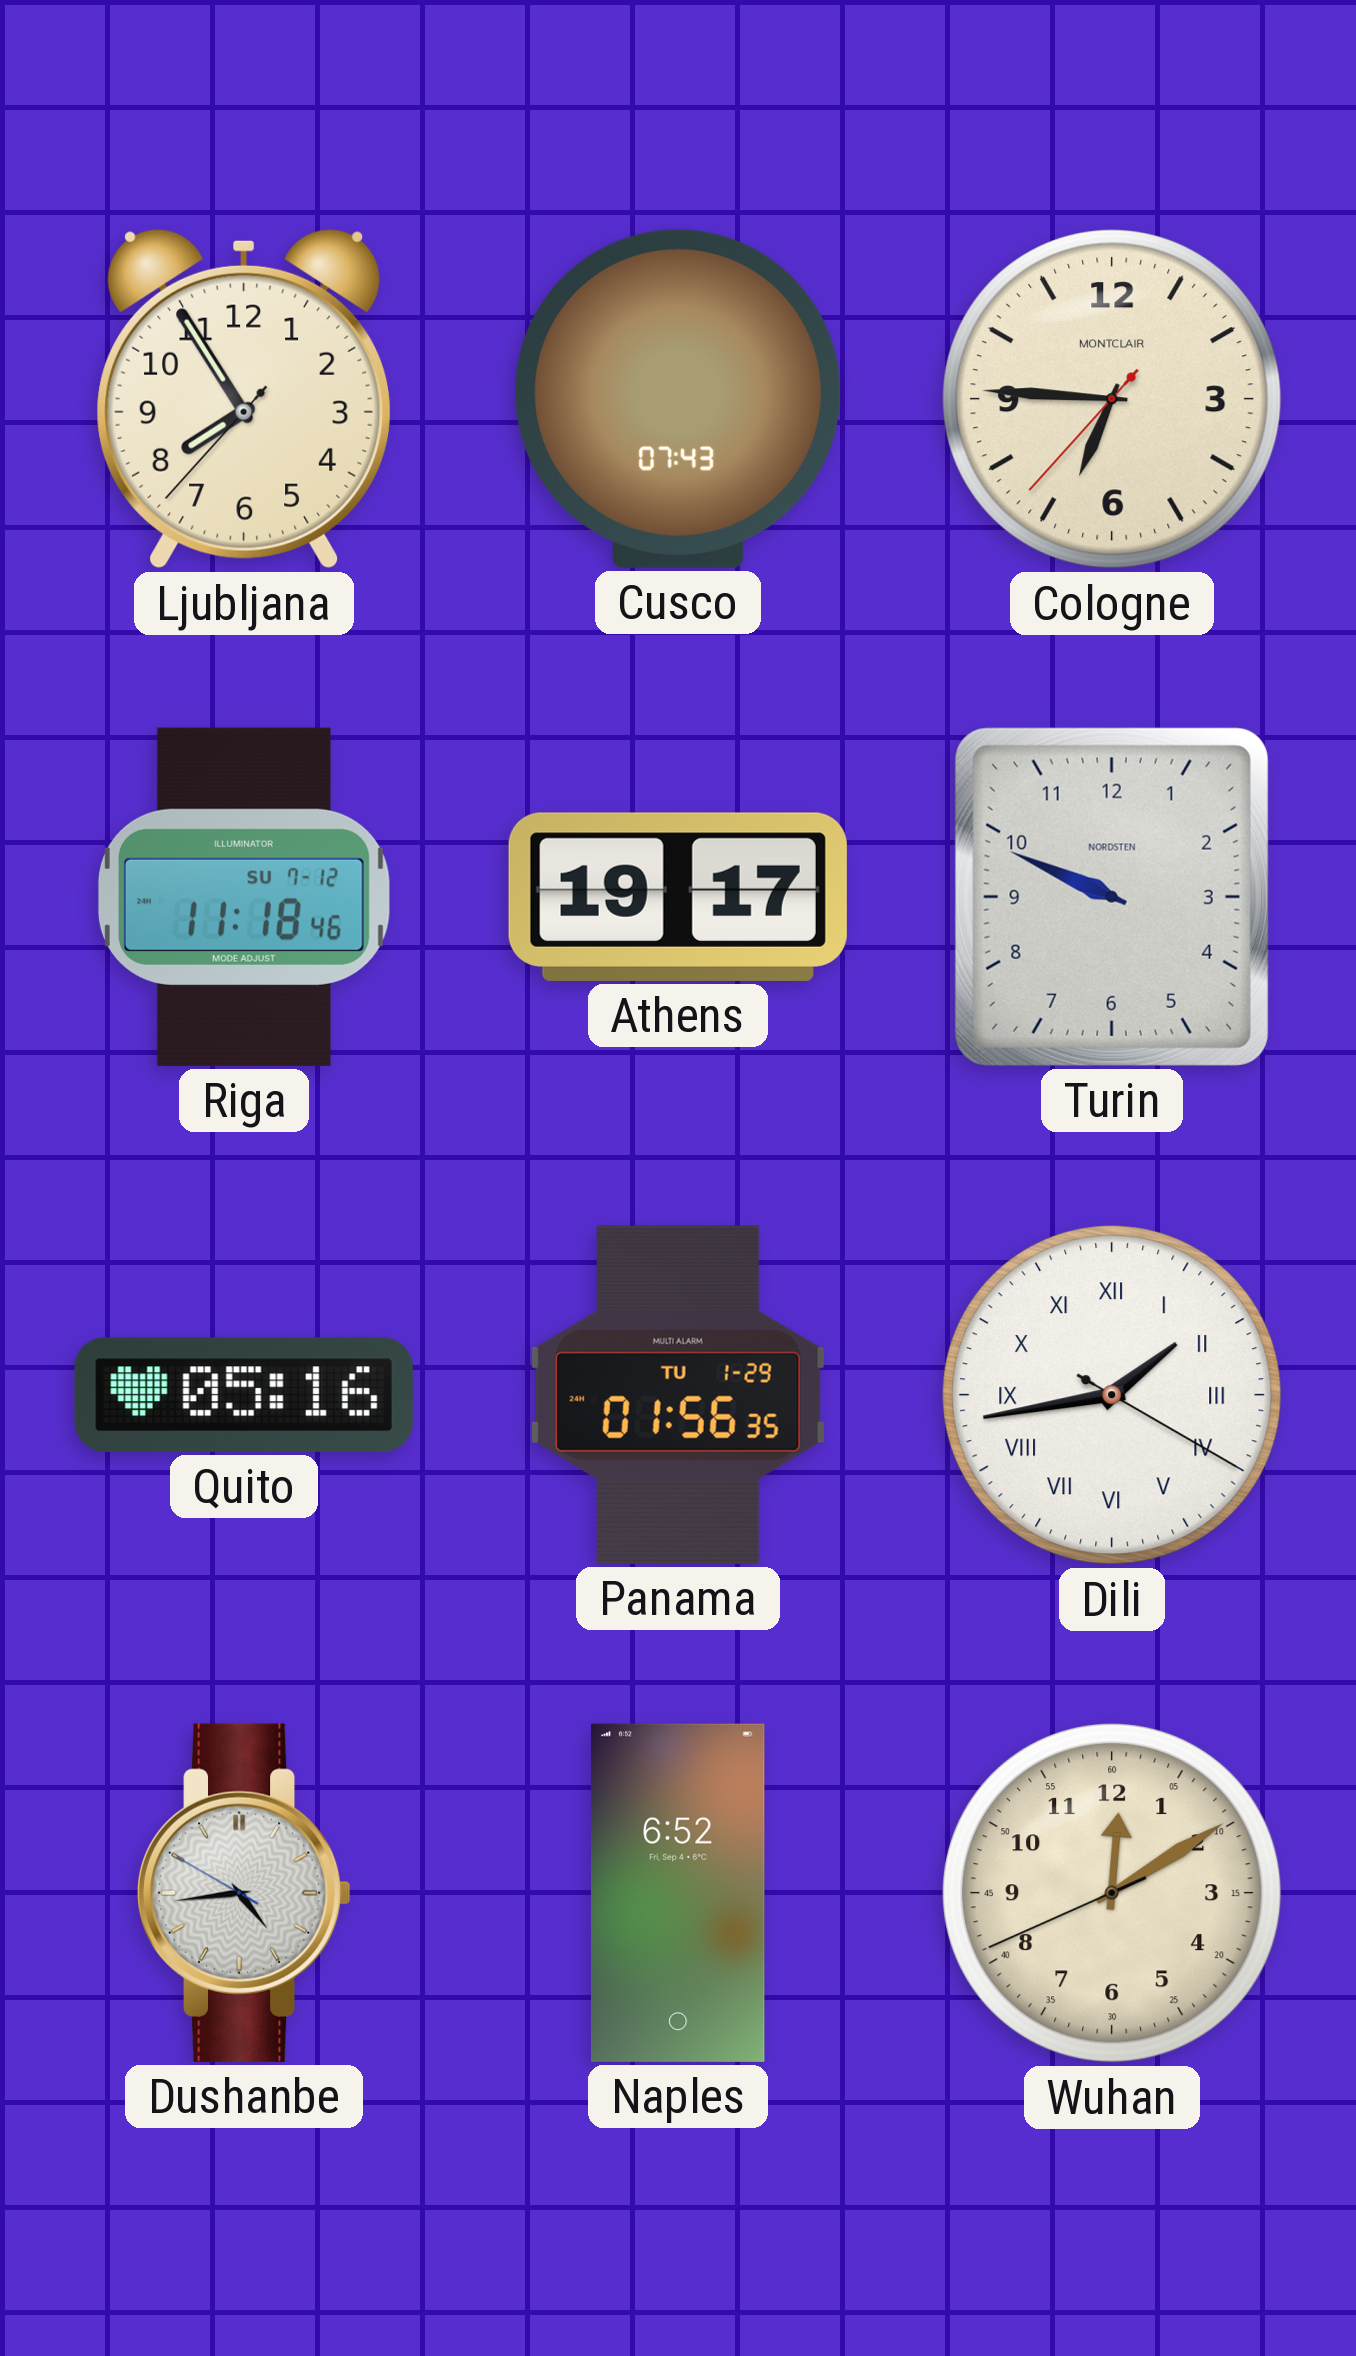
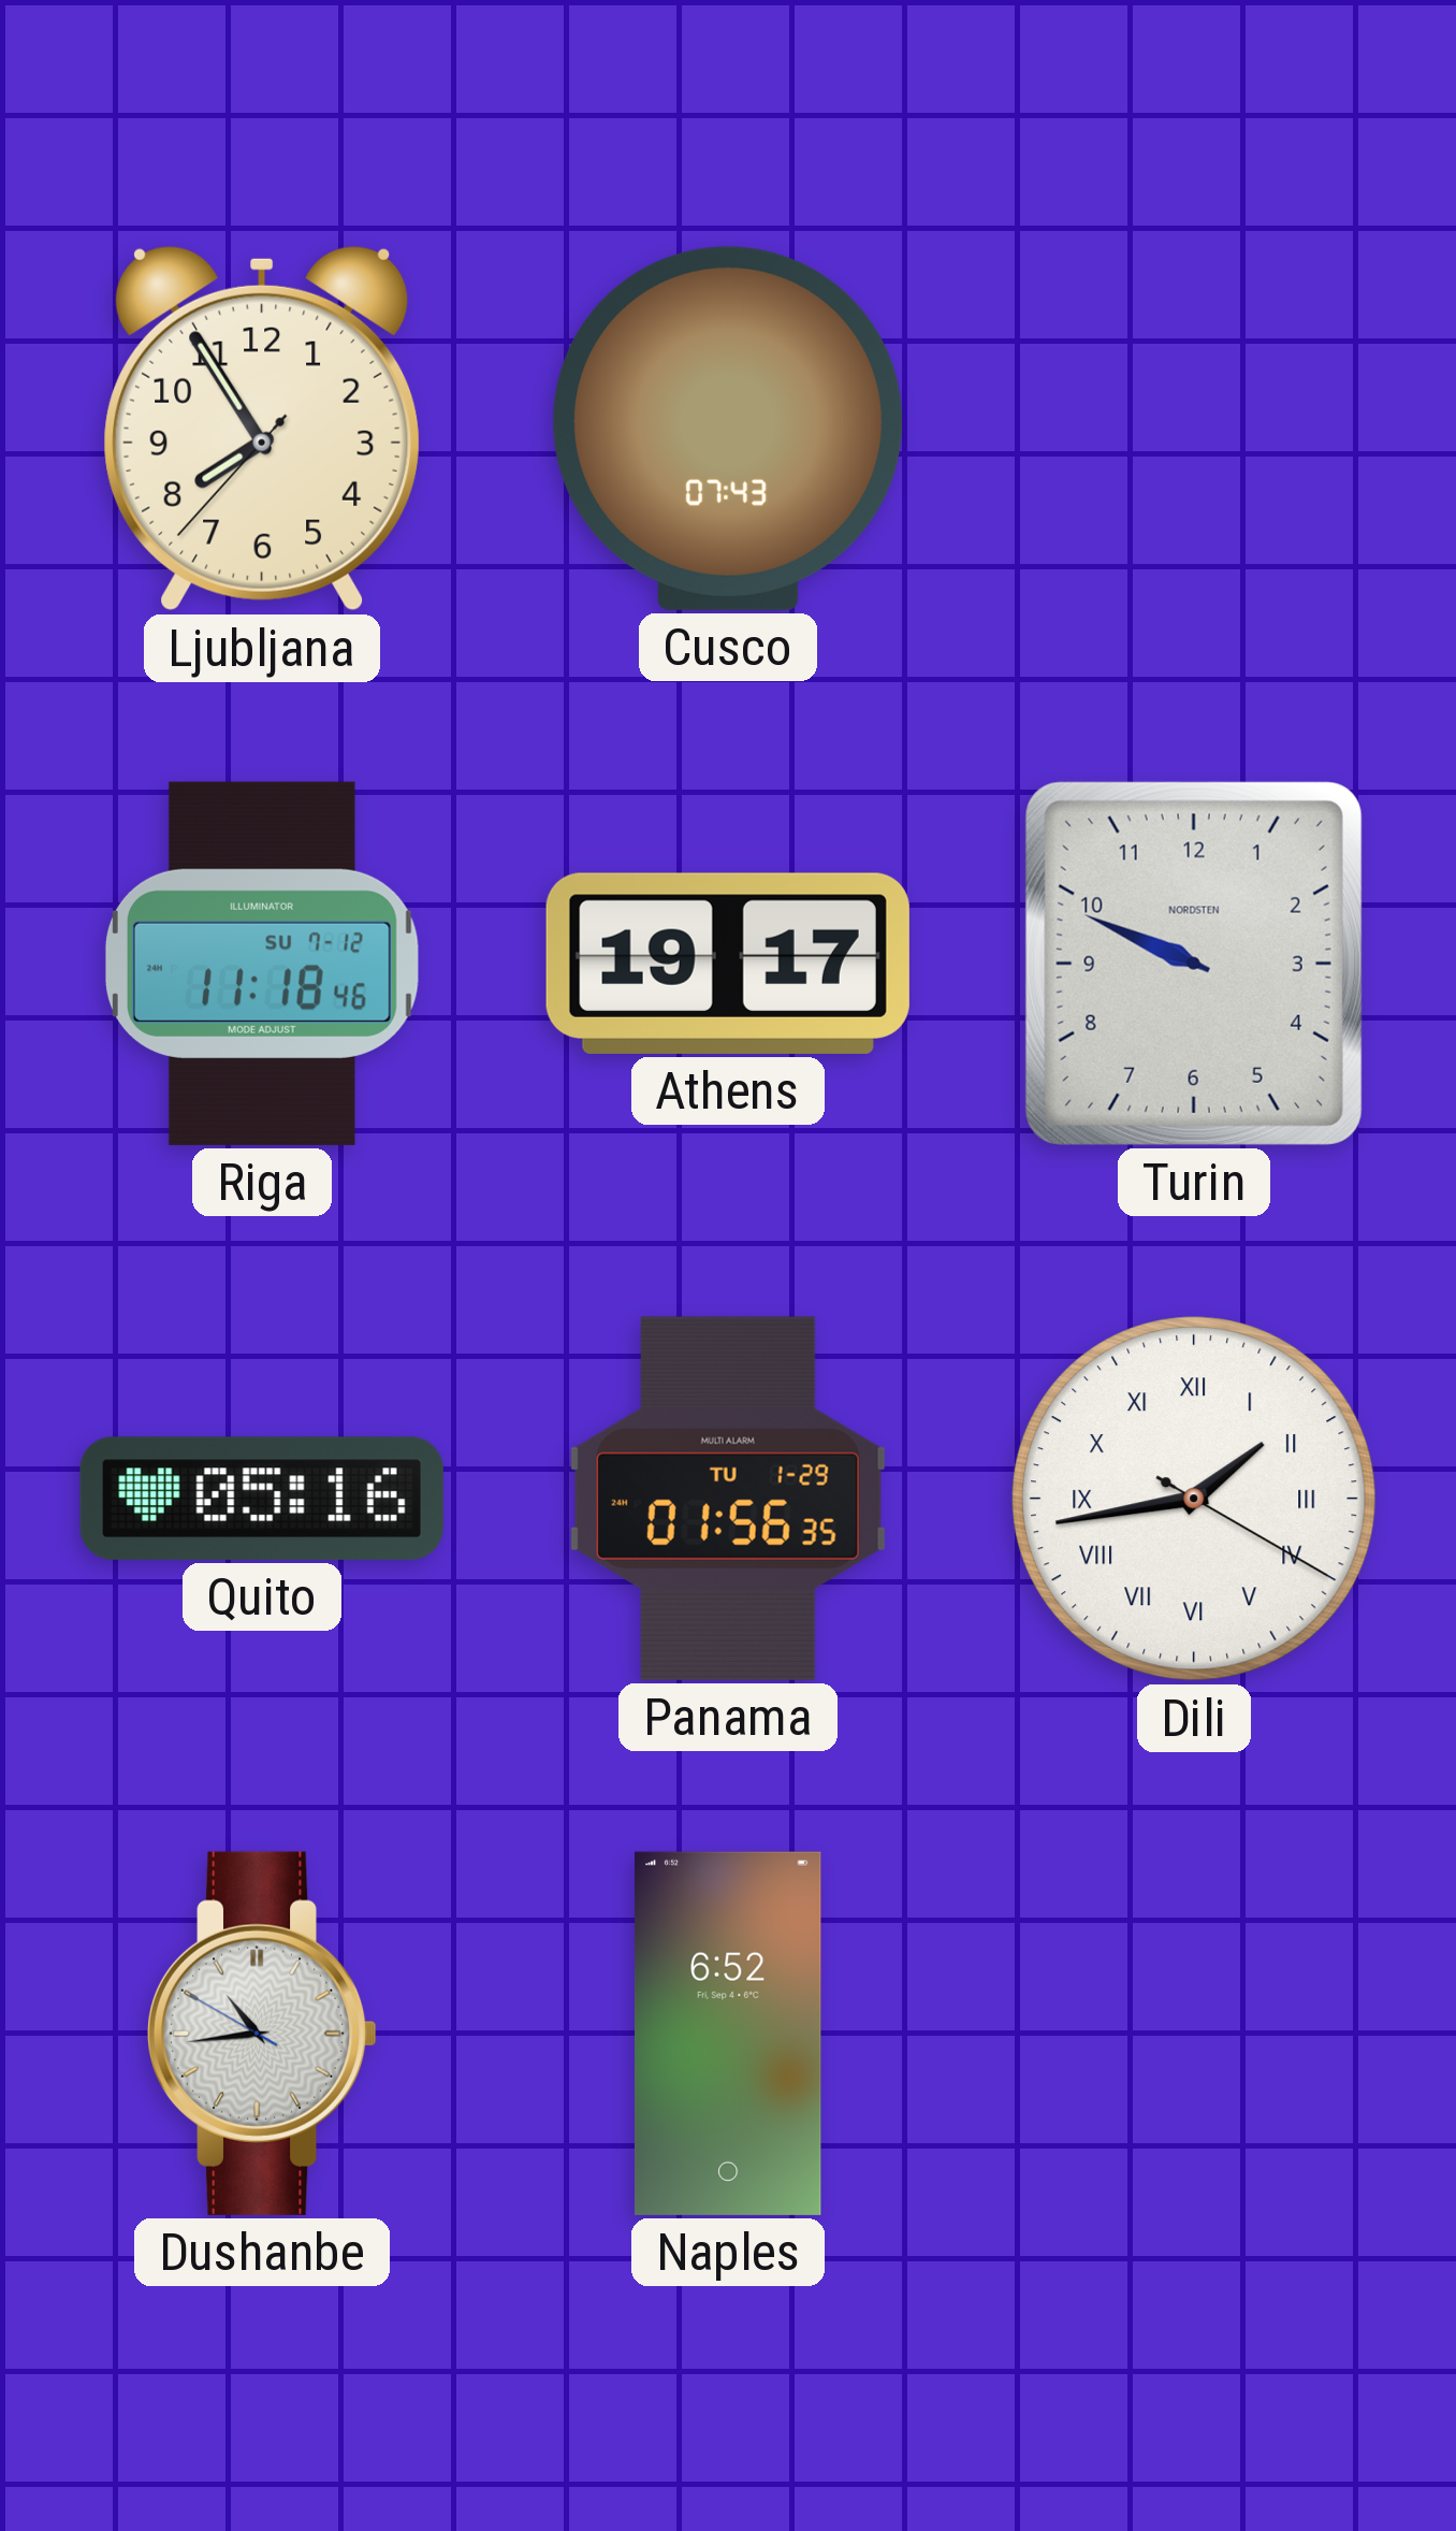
Cologne: 6:45 -> none
Dushanbe: 4:43 -> 10:43
Wuhan: 12:09 -> none
